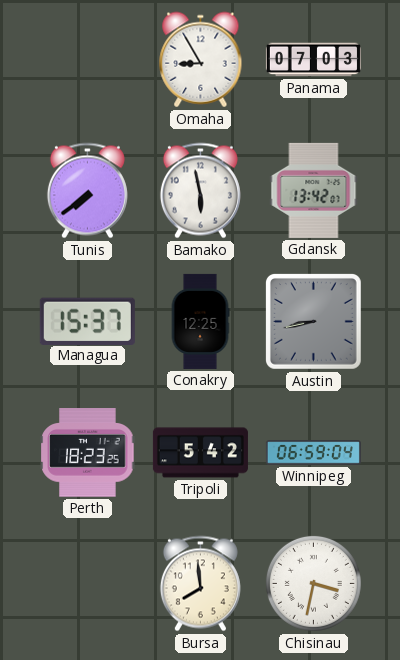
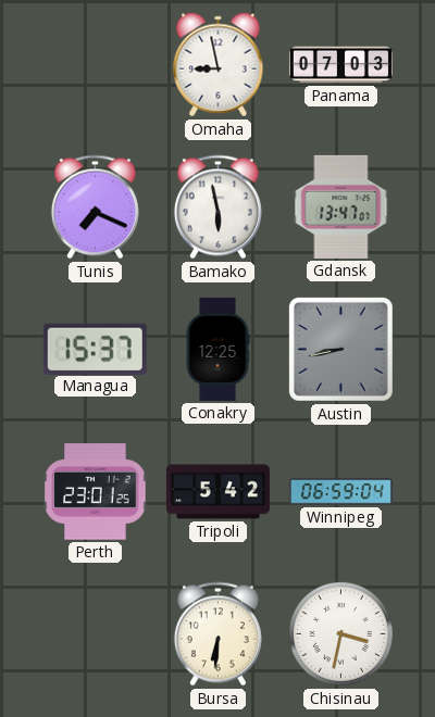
Omaha: 8:55 -> 8:58
Tunis: 7:39 -> 7:19
Gdansk: 13:42 -> 13:47
Perth: 18:23 -> 23:01
Bursa: 7:59 -> 6:31
